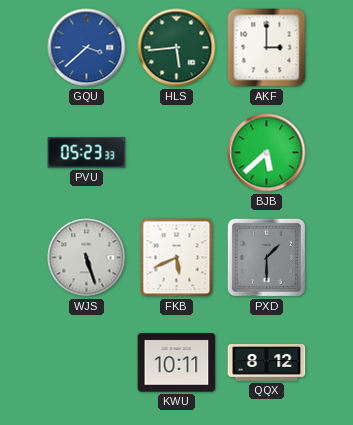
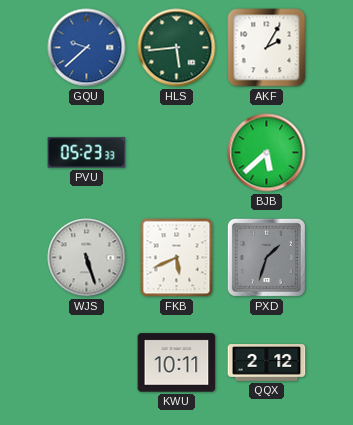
GQU: 3:38 -> 9:38
AKF: 3:00 -> 2:05
PXD: 1:30 -> 1:33
QQX: 8:12 -> 2:12
